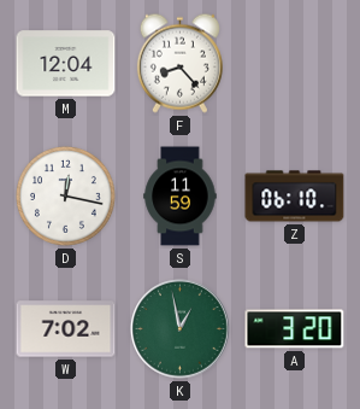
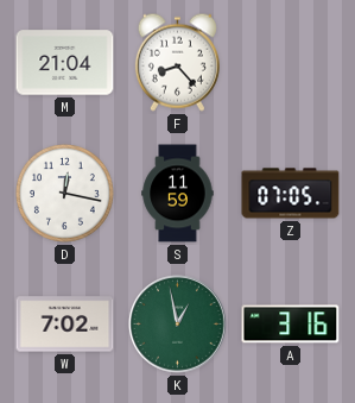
M: 12:04 -> 21:04
Z: 06:10 -> 07:05
A: 3:20 -> 3:16
